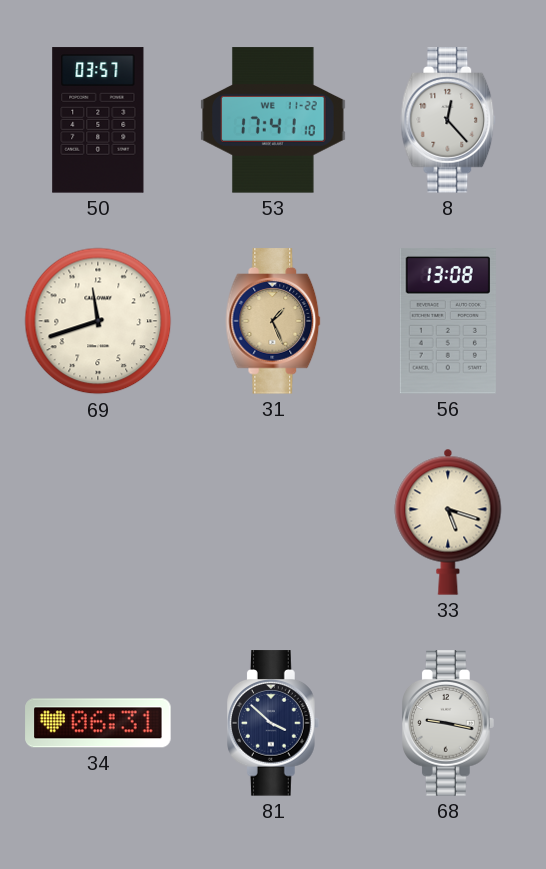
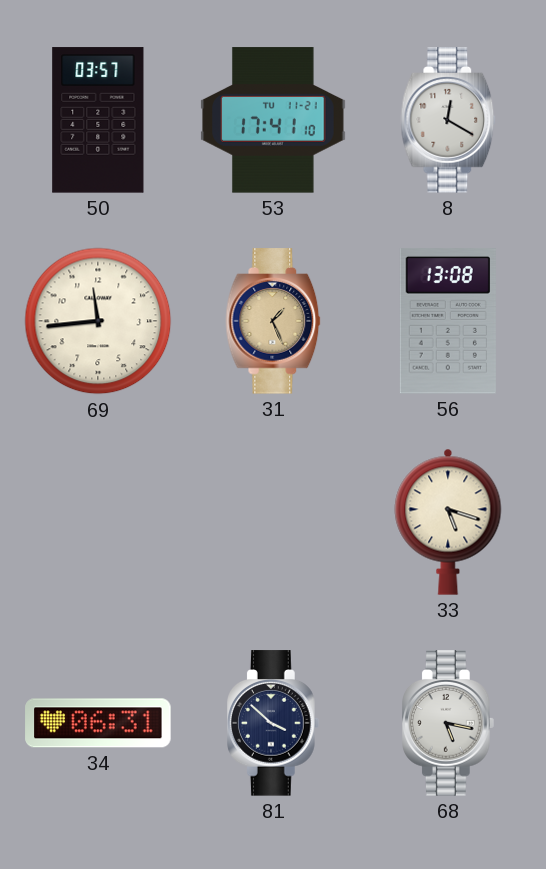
53 date: WE 11-22 -> TU 11-21
8: 12:23 -> 12:20
69: 11:42 -> 11:44
68: 9:17 -> 5:17
